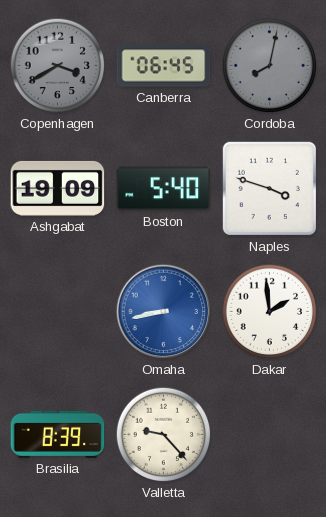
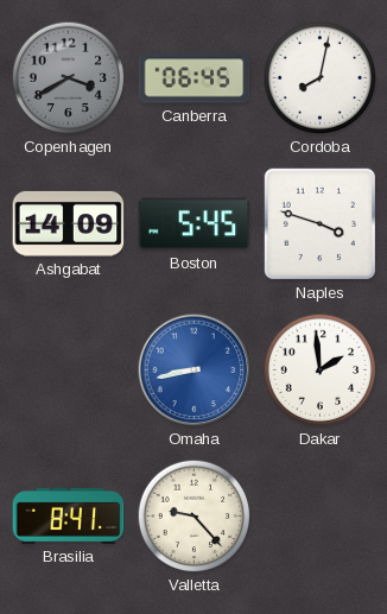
Cordoba dial: grey -> white
Ashgabat: 19:09 -> 14:09
Boston: 5:40 -> 5:45
Brasilia: 8:39 -> 8:41
